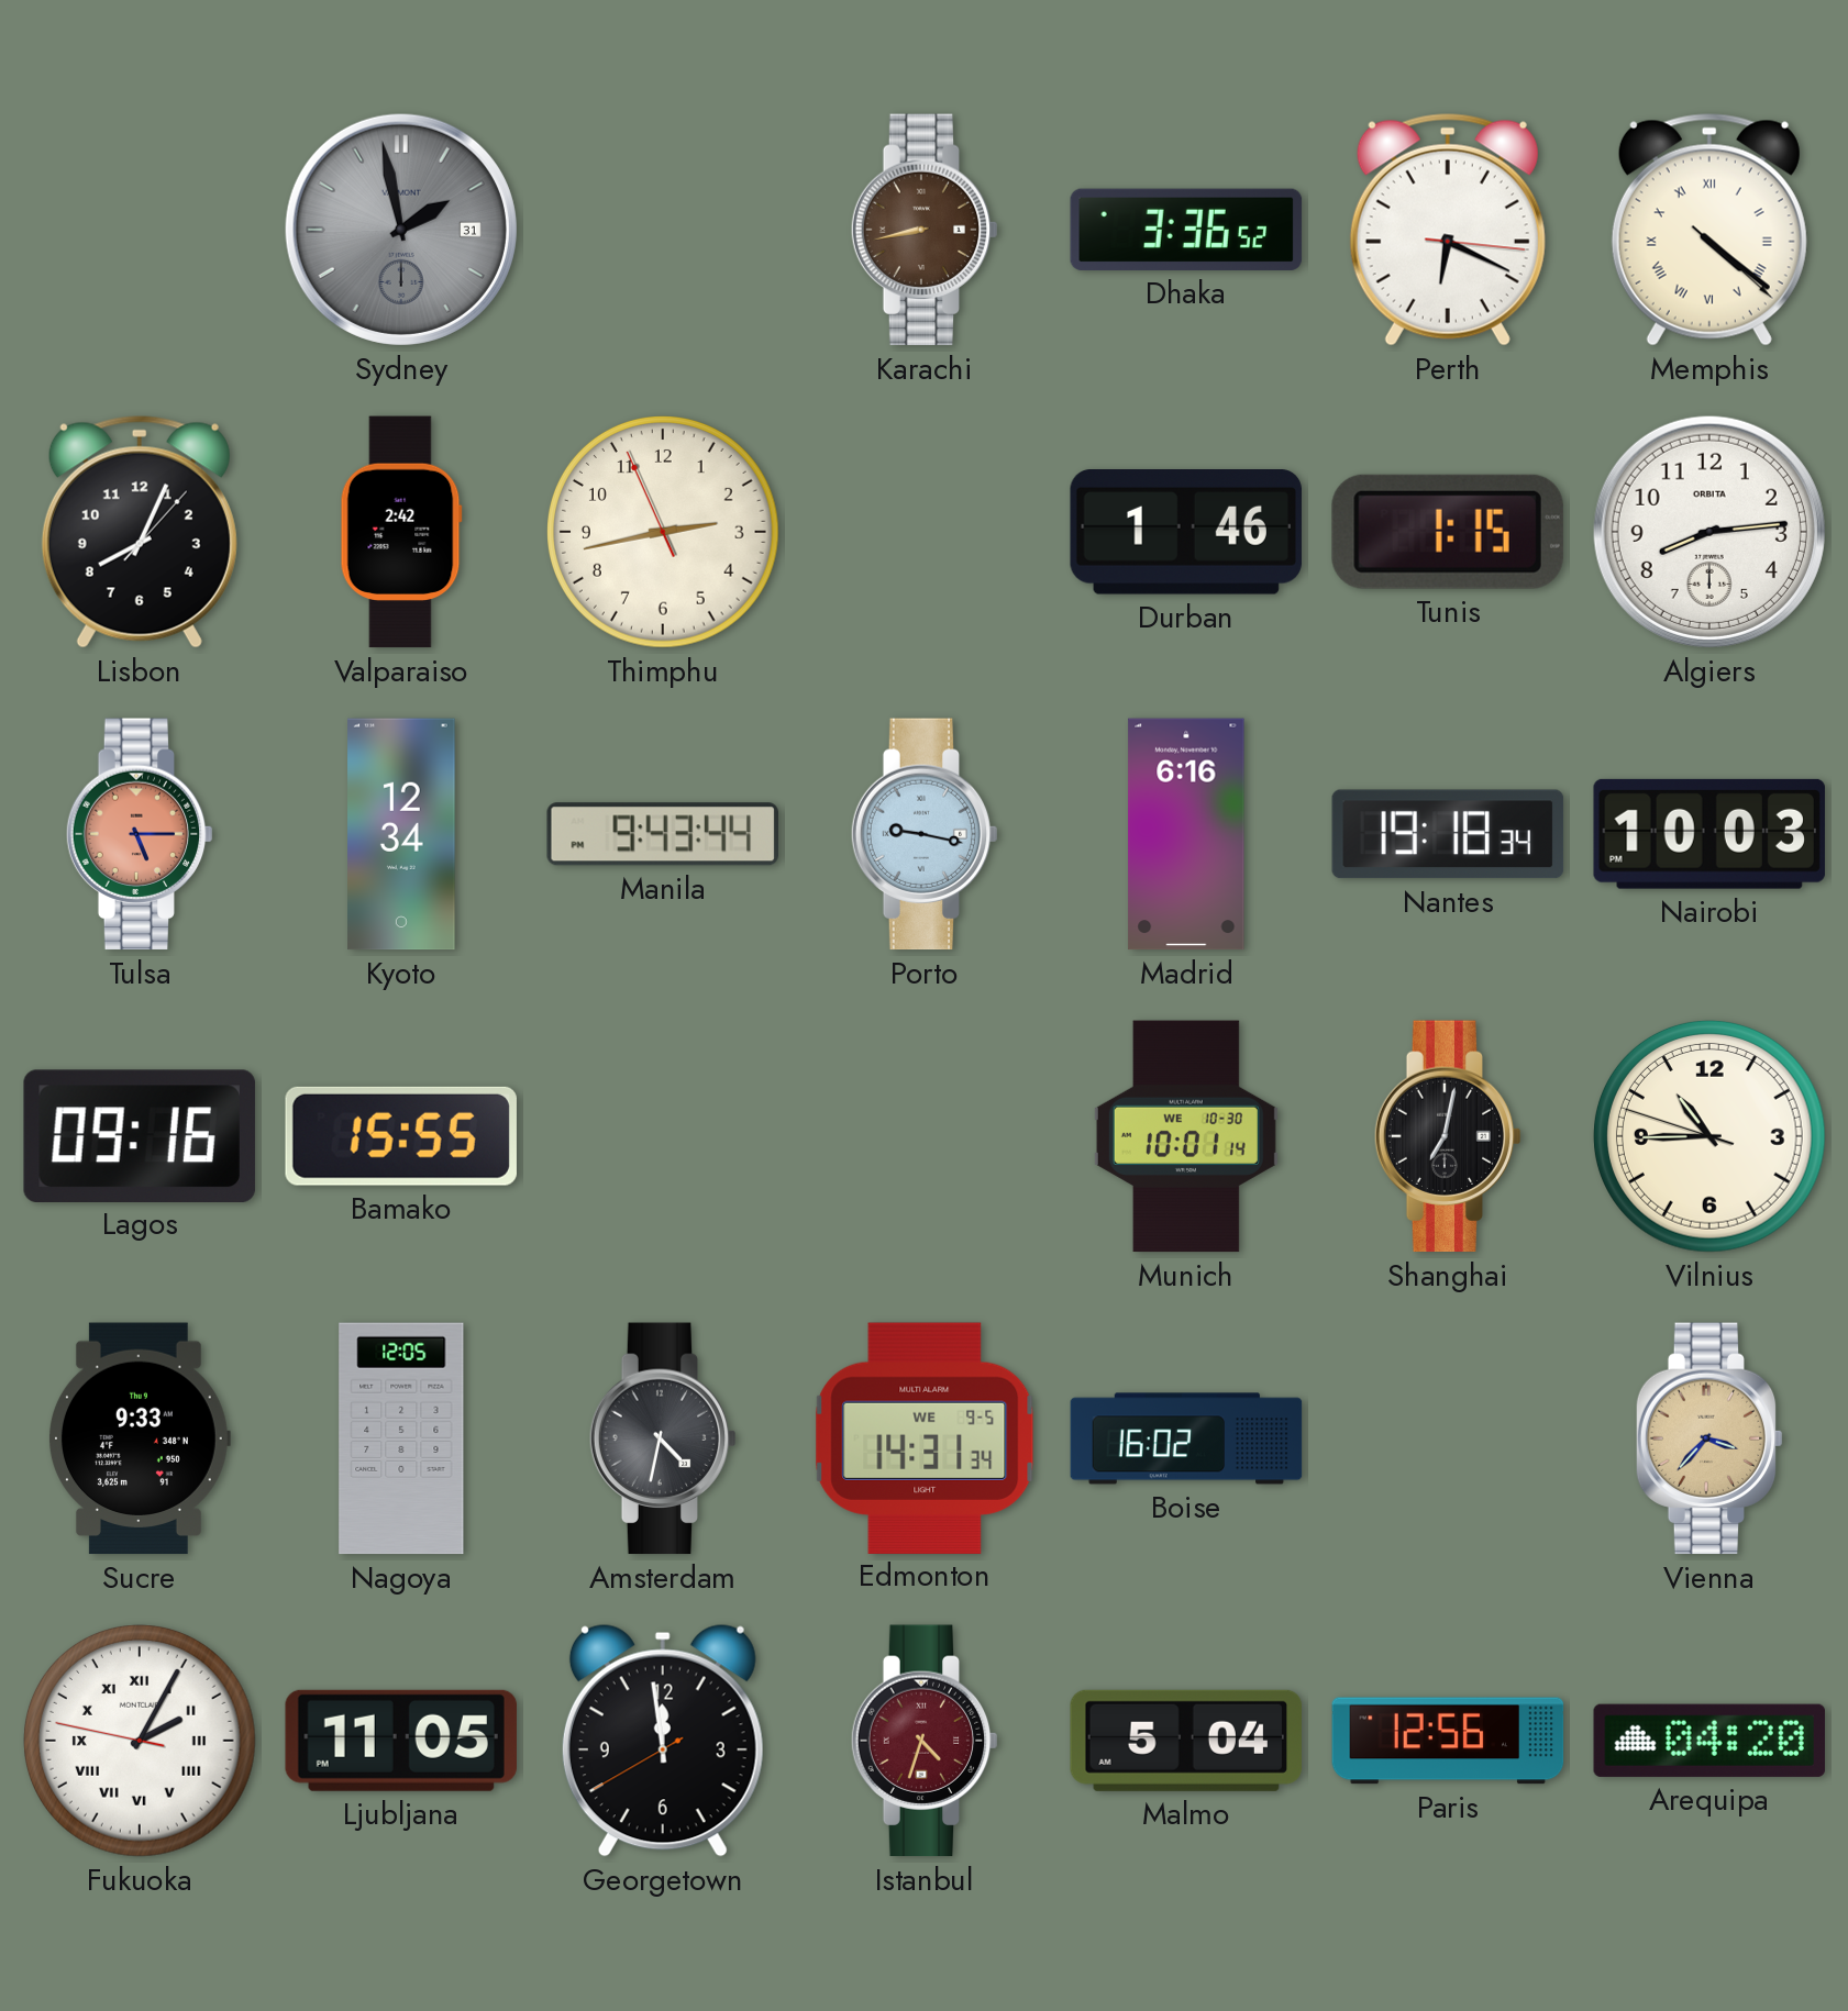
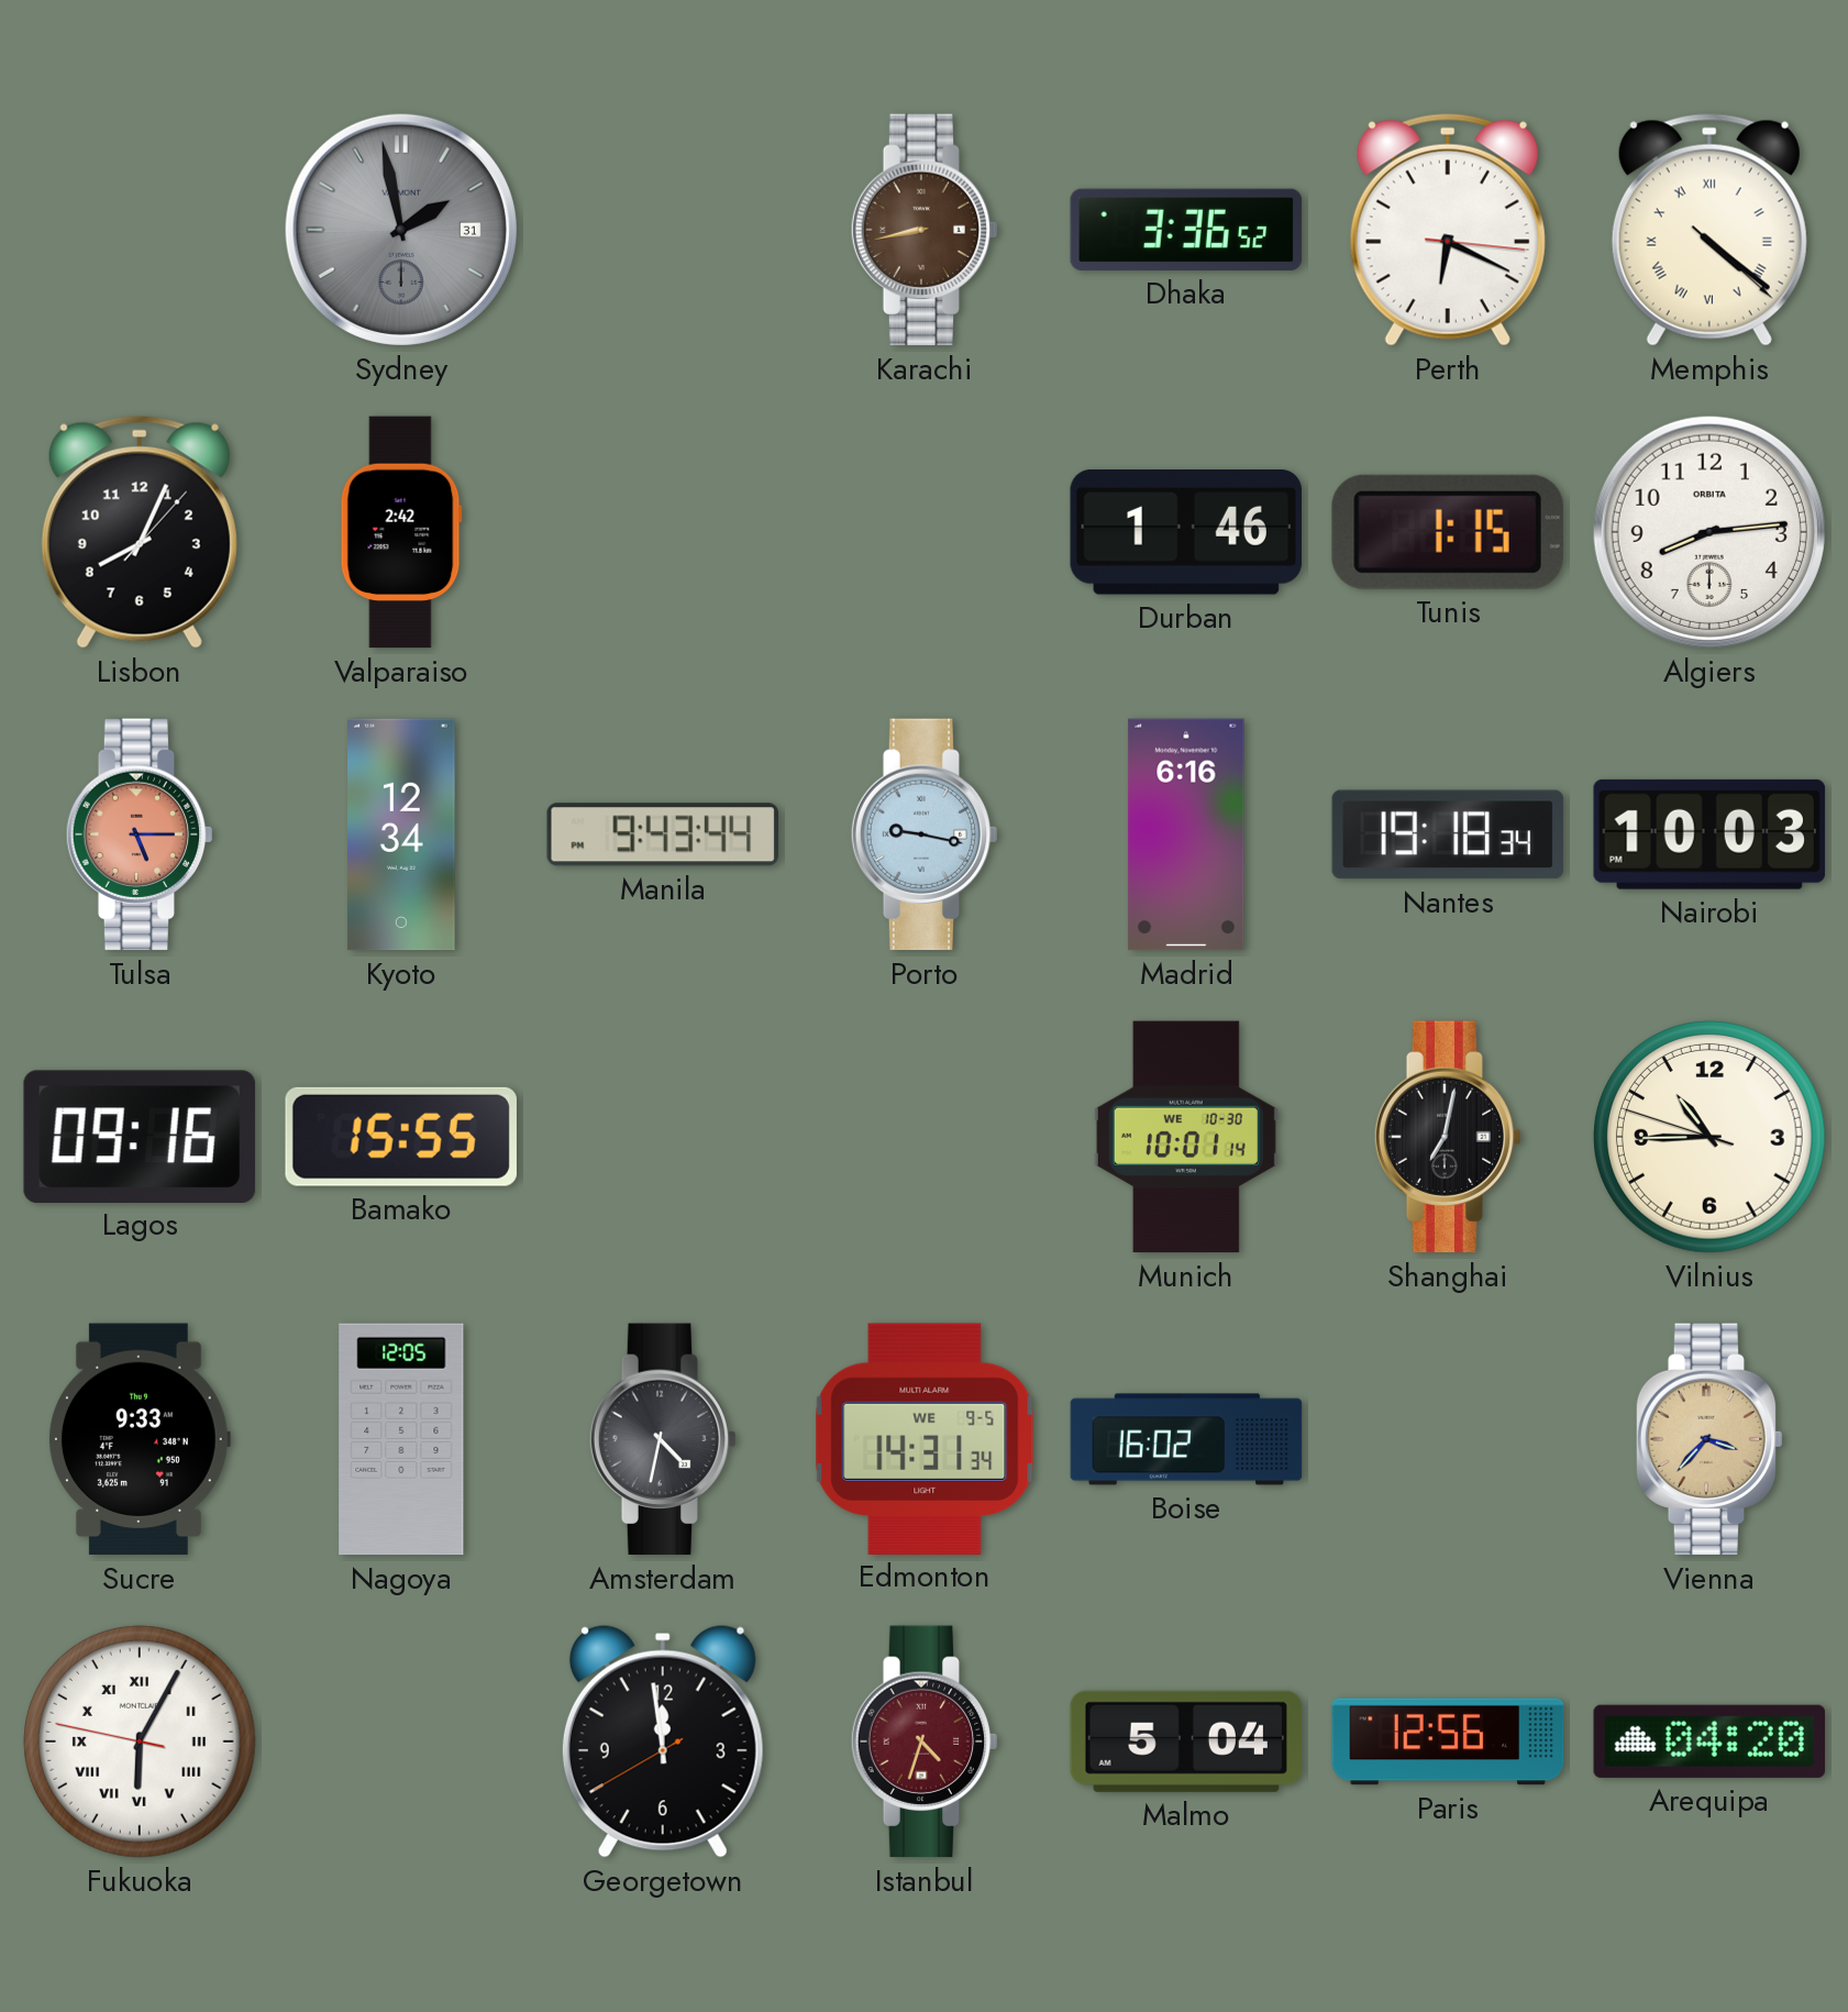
Thimphu: 2:42 -> none
Fukuoka: 2:04 -> 6:04
Ljubljana: 11:05 -> none
